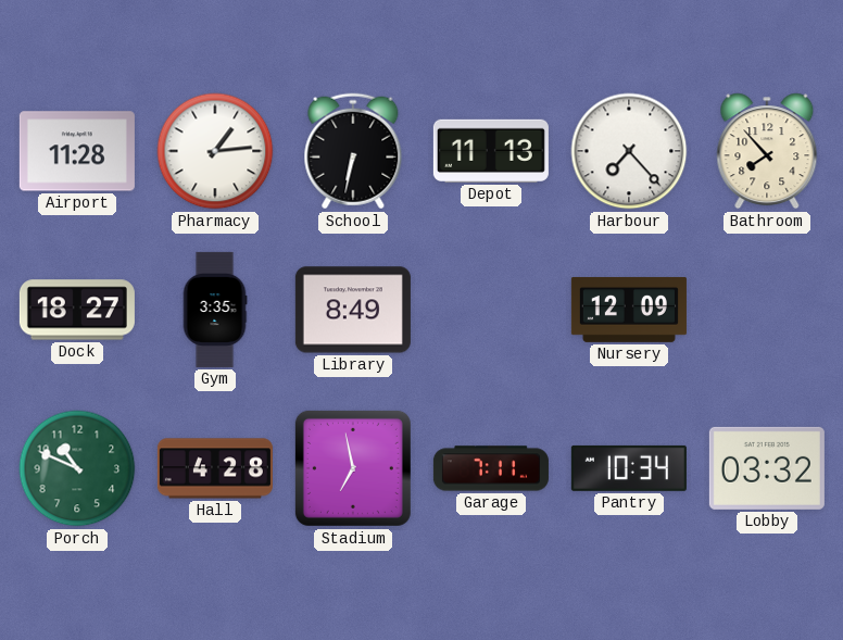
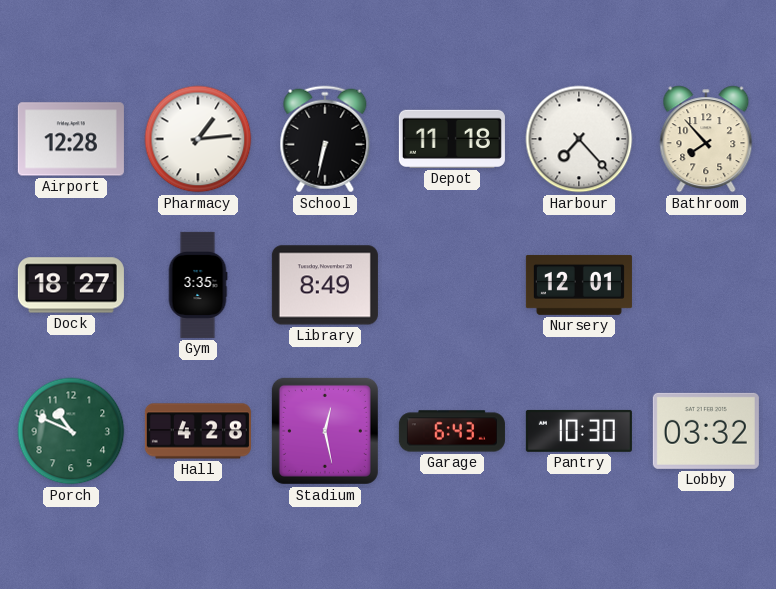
Airport: 11:28 -> 12:28
Depot: 11:13 -> 11:18
Nursery: 12:09 -> 12:01
Stadium: 6:58 -> 12:28
Garage: 7:11 -> 6:43
Pantry: 10:34 -> 10:30
